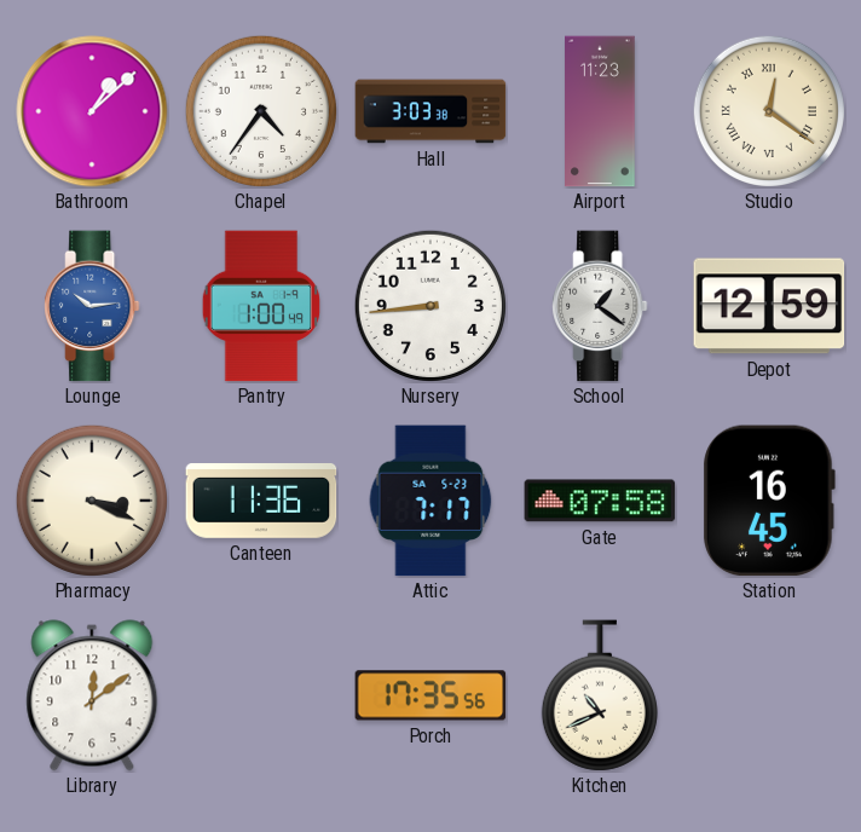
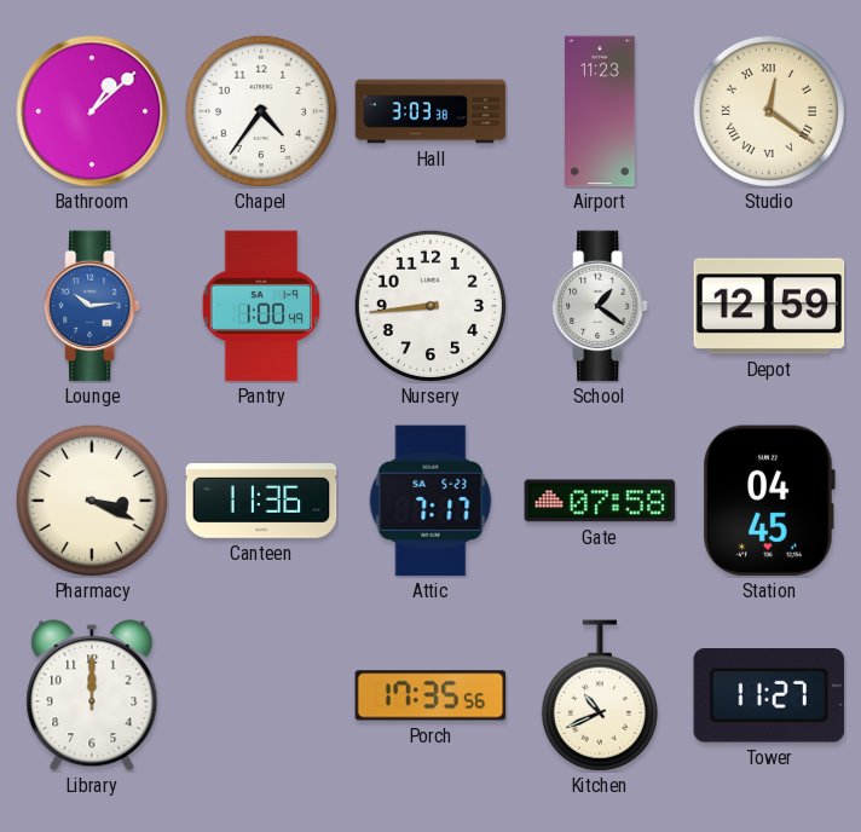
Station: 16:45 -> 04:45
Library: 12:09 -> 12:00
Tower: none -> 11:27
